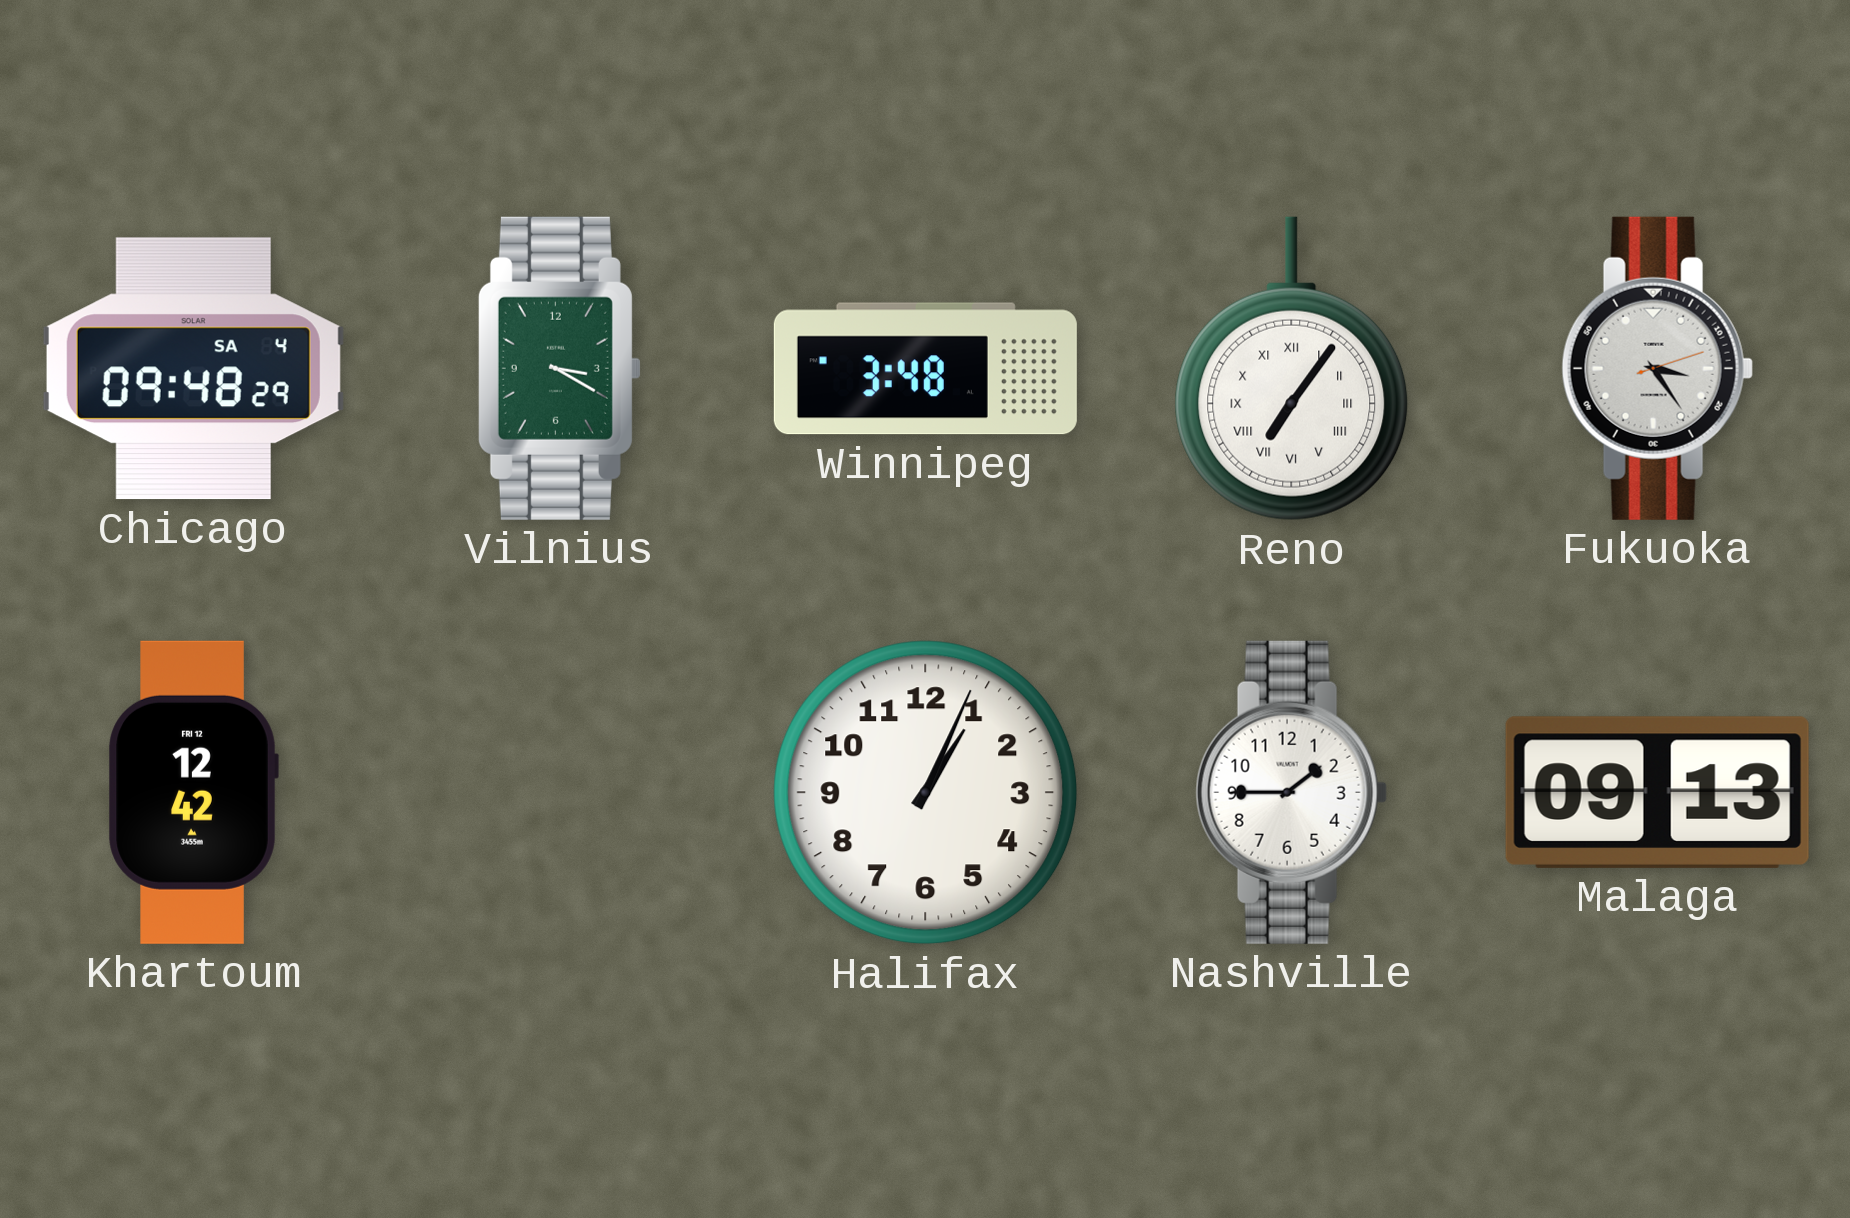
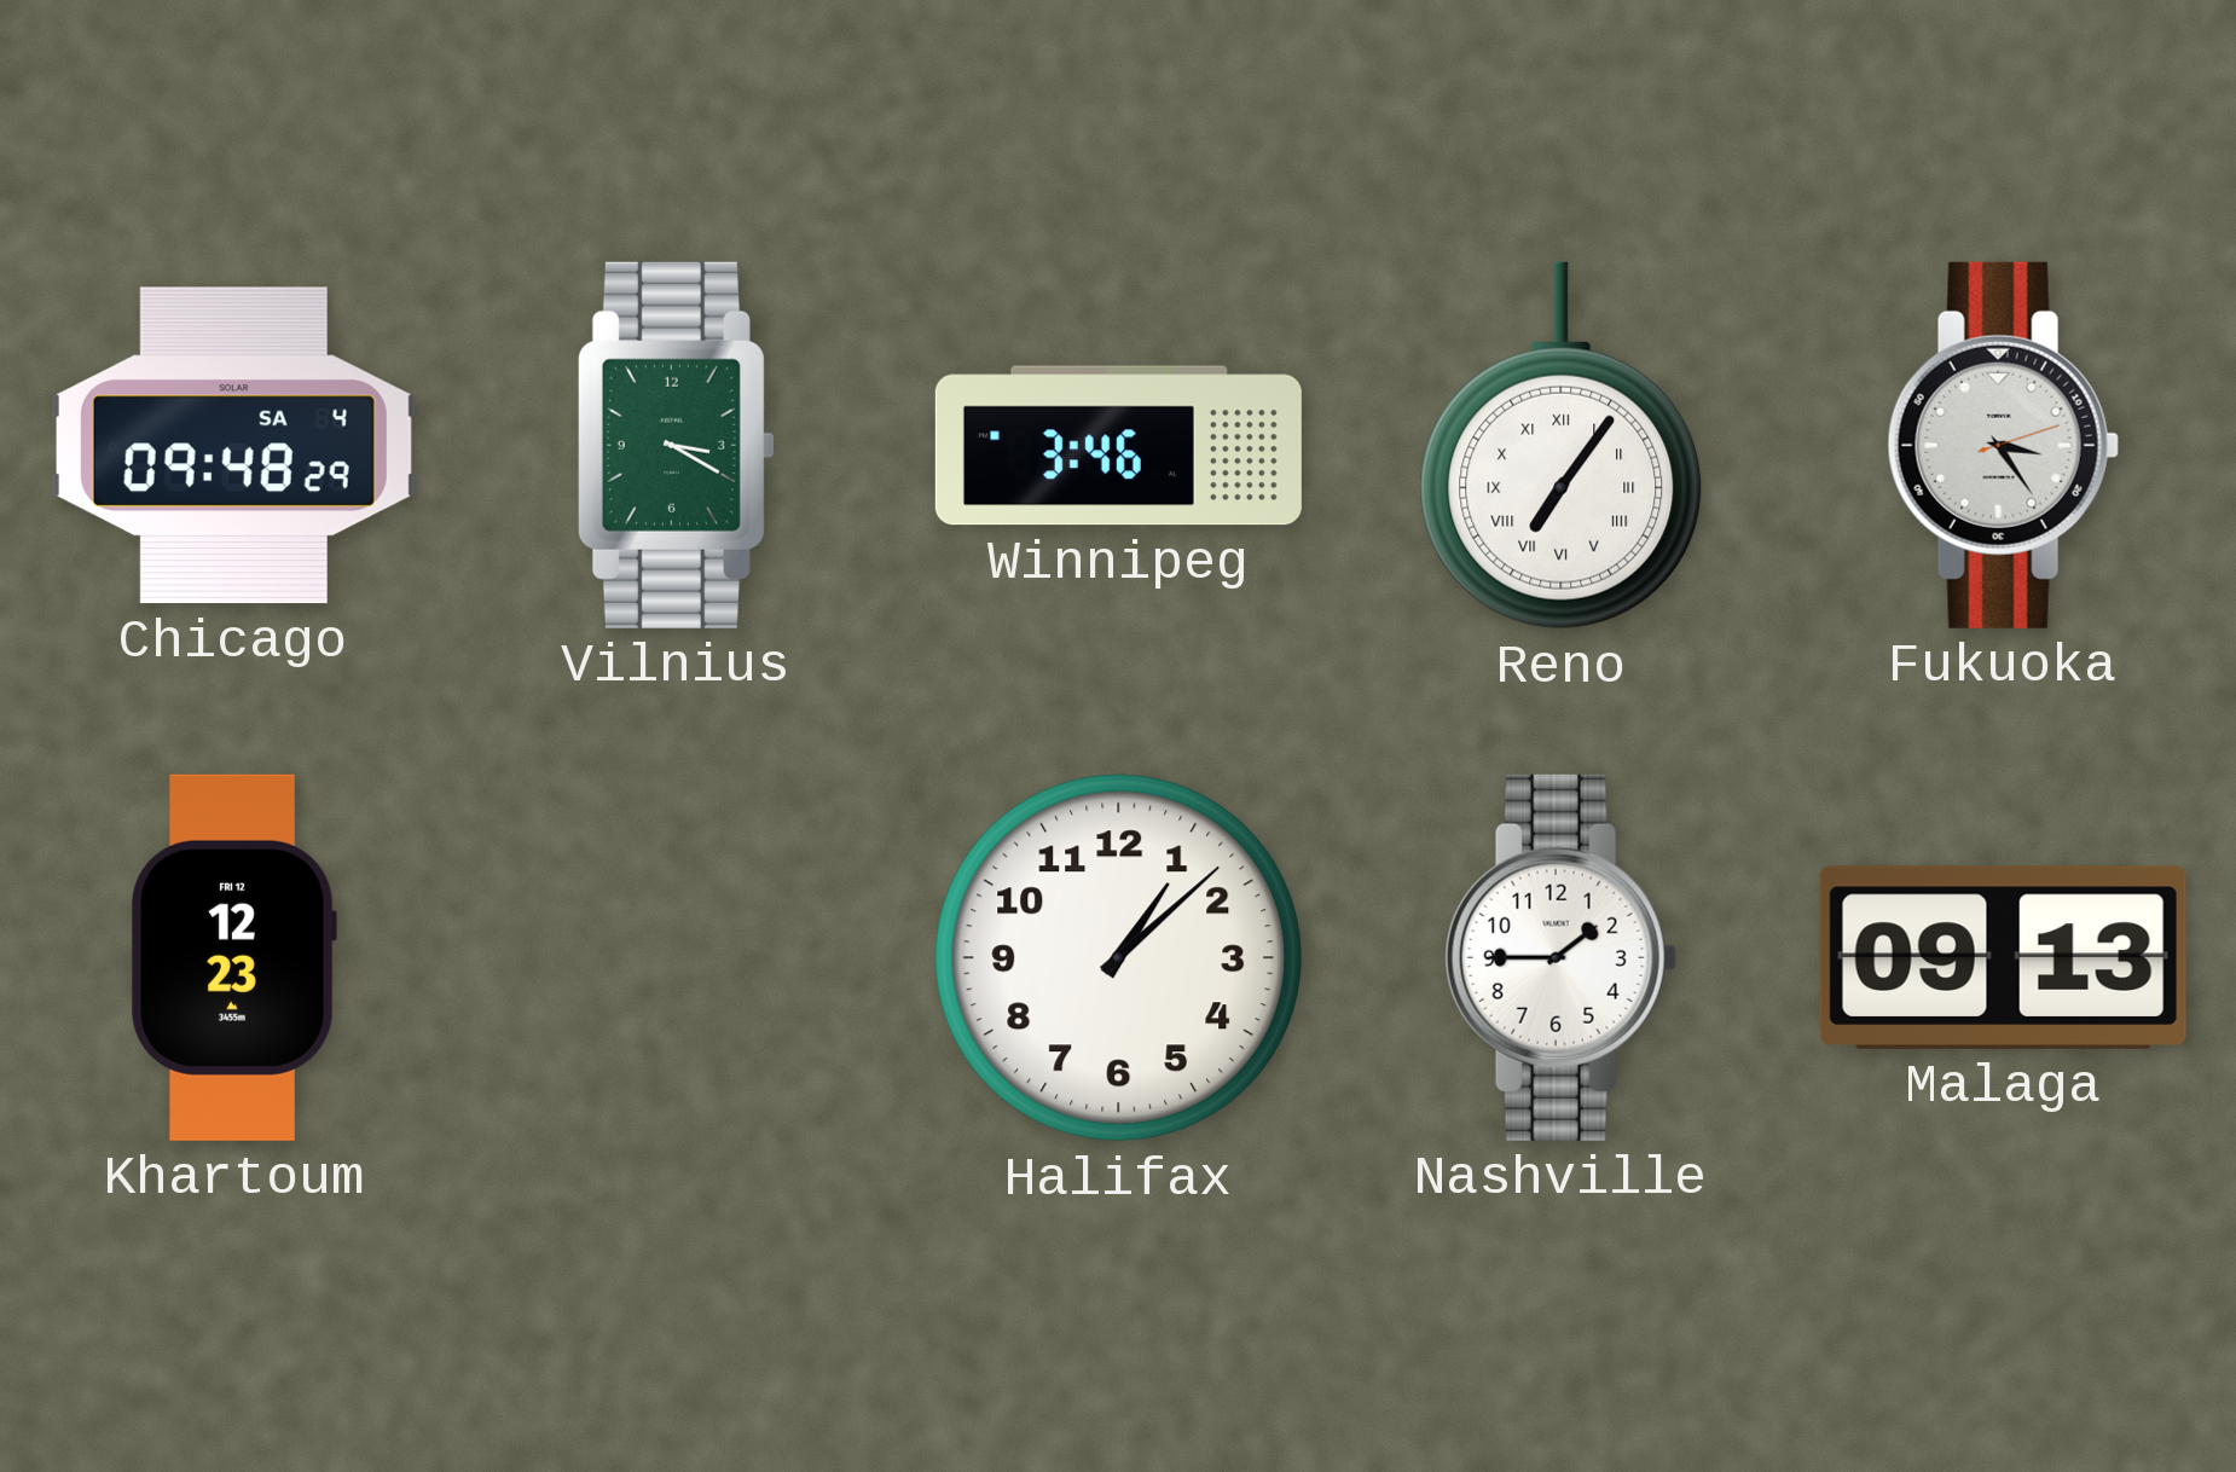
Winnipeg: 3:48 -> 3:46
Khartoum: 12:42 -> 12:23
Halifax: 1:04 -> 1:08
